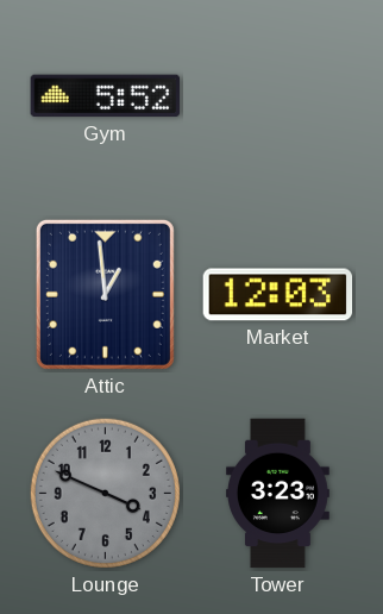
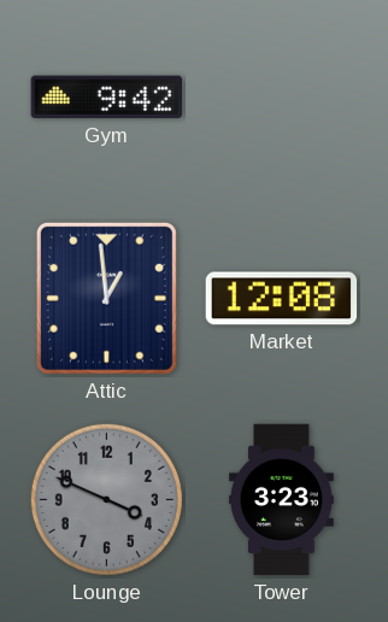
Gym: 5:52 -> 9:42
Market: 12:03 -> 12:08
